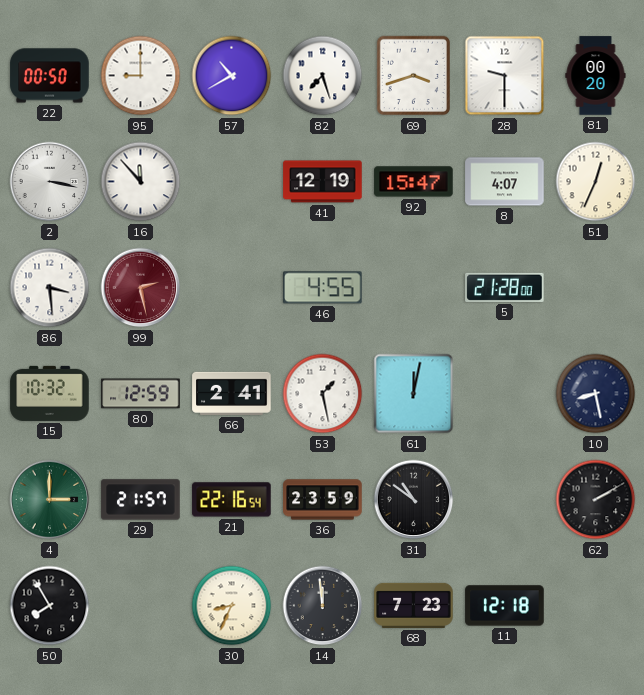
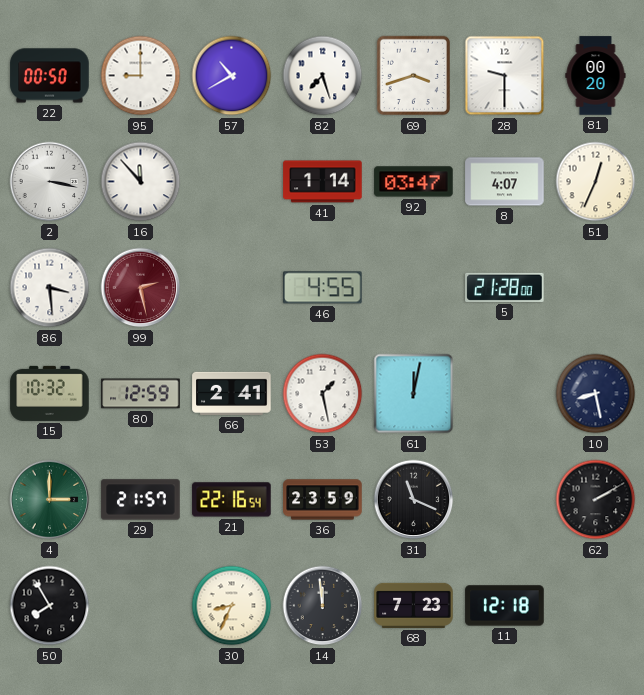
41: 12:19 -> 1:14
92: 15:47 -> 03:47
31: 10:51 -> 11:19
